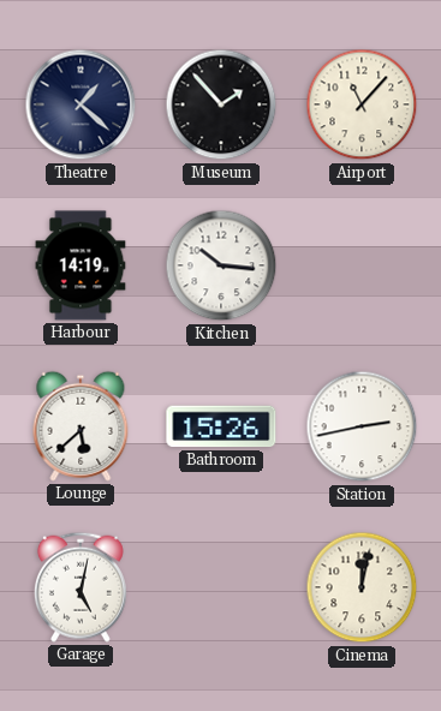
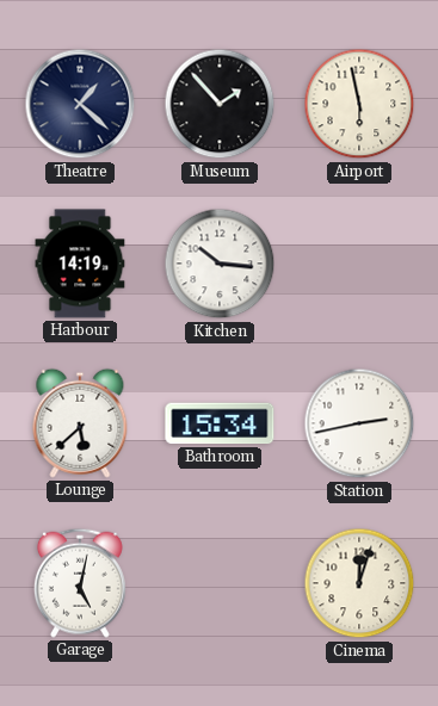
Airport: 11:07 -> 5:58
Bathroom: 15:26 -> 15:34
Cinema: 12:02 -> 12:03
